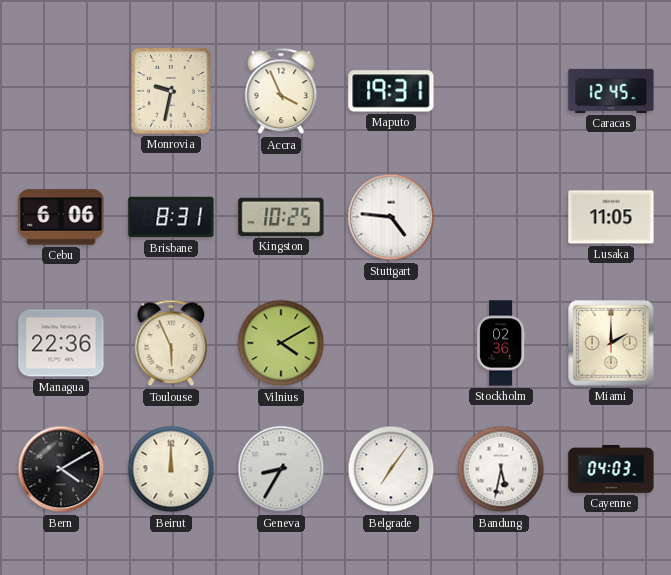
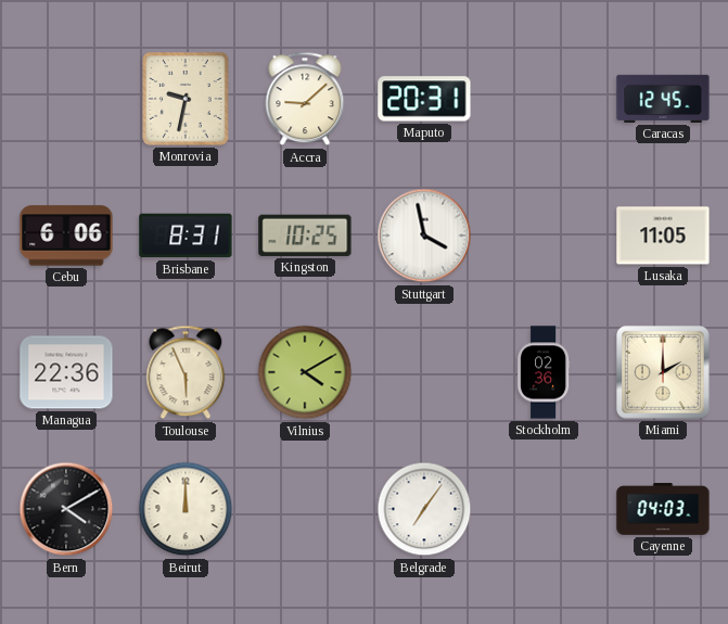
Accra: 3:56 -> 9:08
Maputo: 19:31 -> 20:31
Stuttgart: 4:46 -> 3:58
Geneva: 8:35 -> none
Bandung: 5:32 -> none
